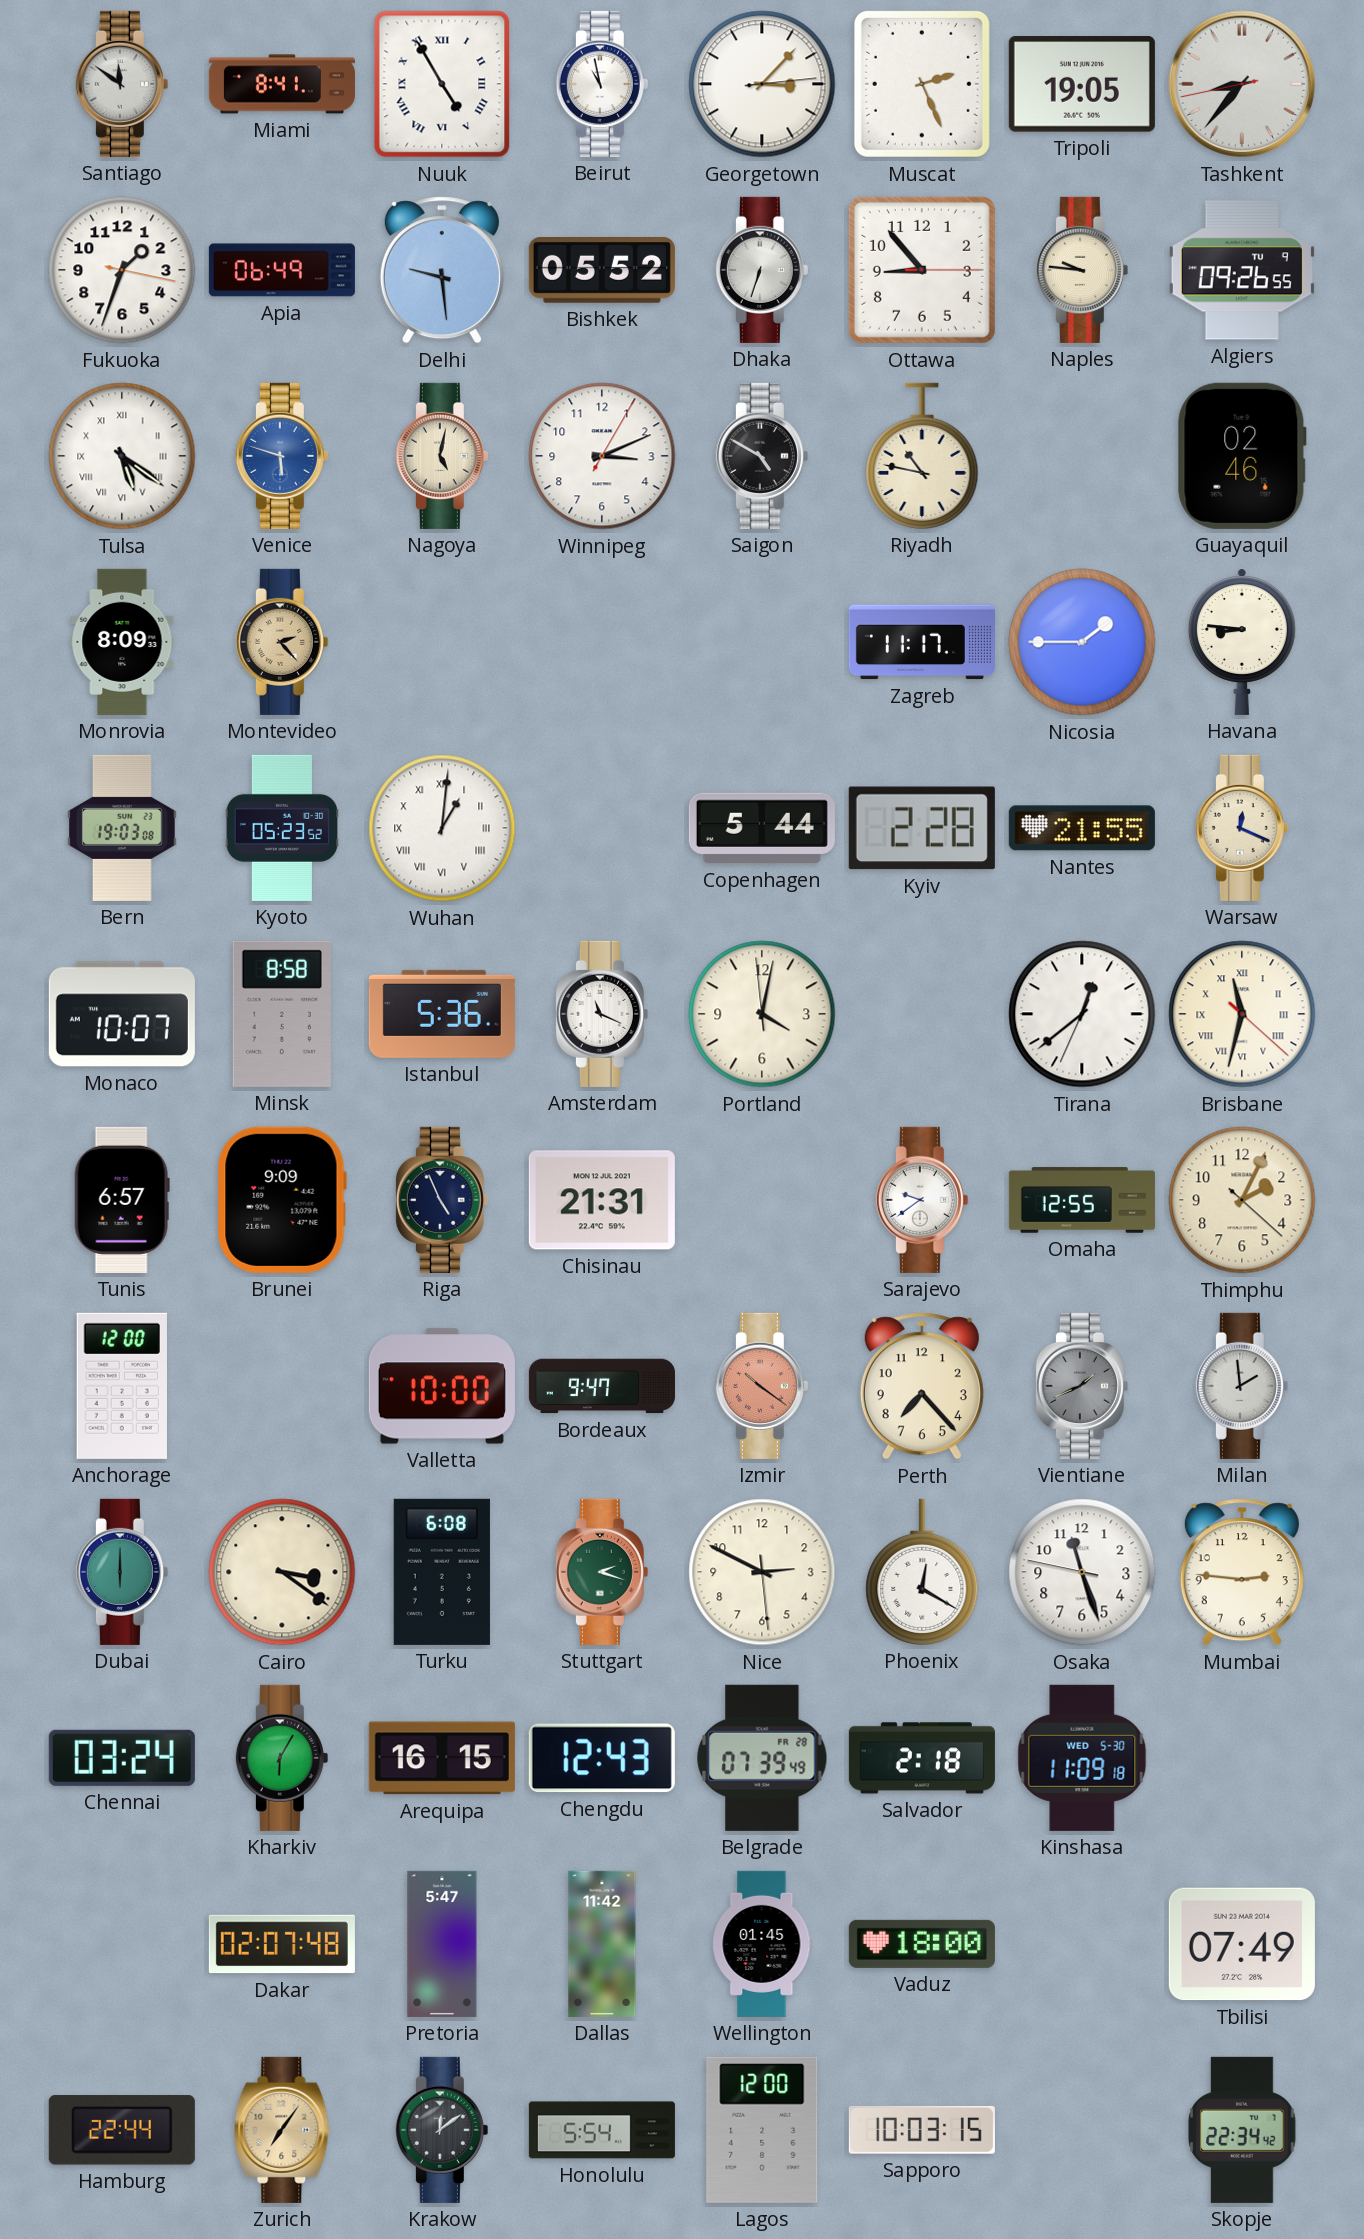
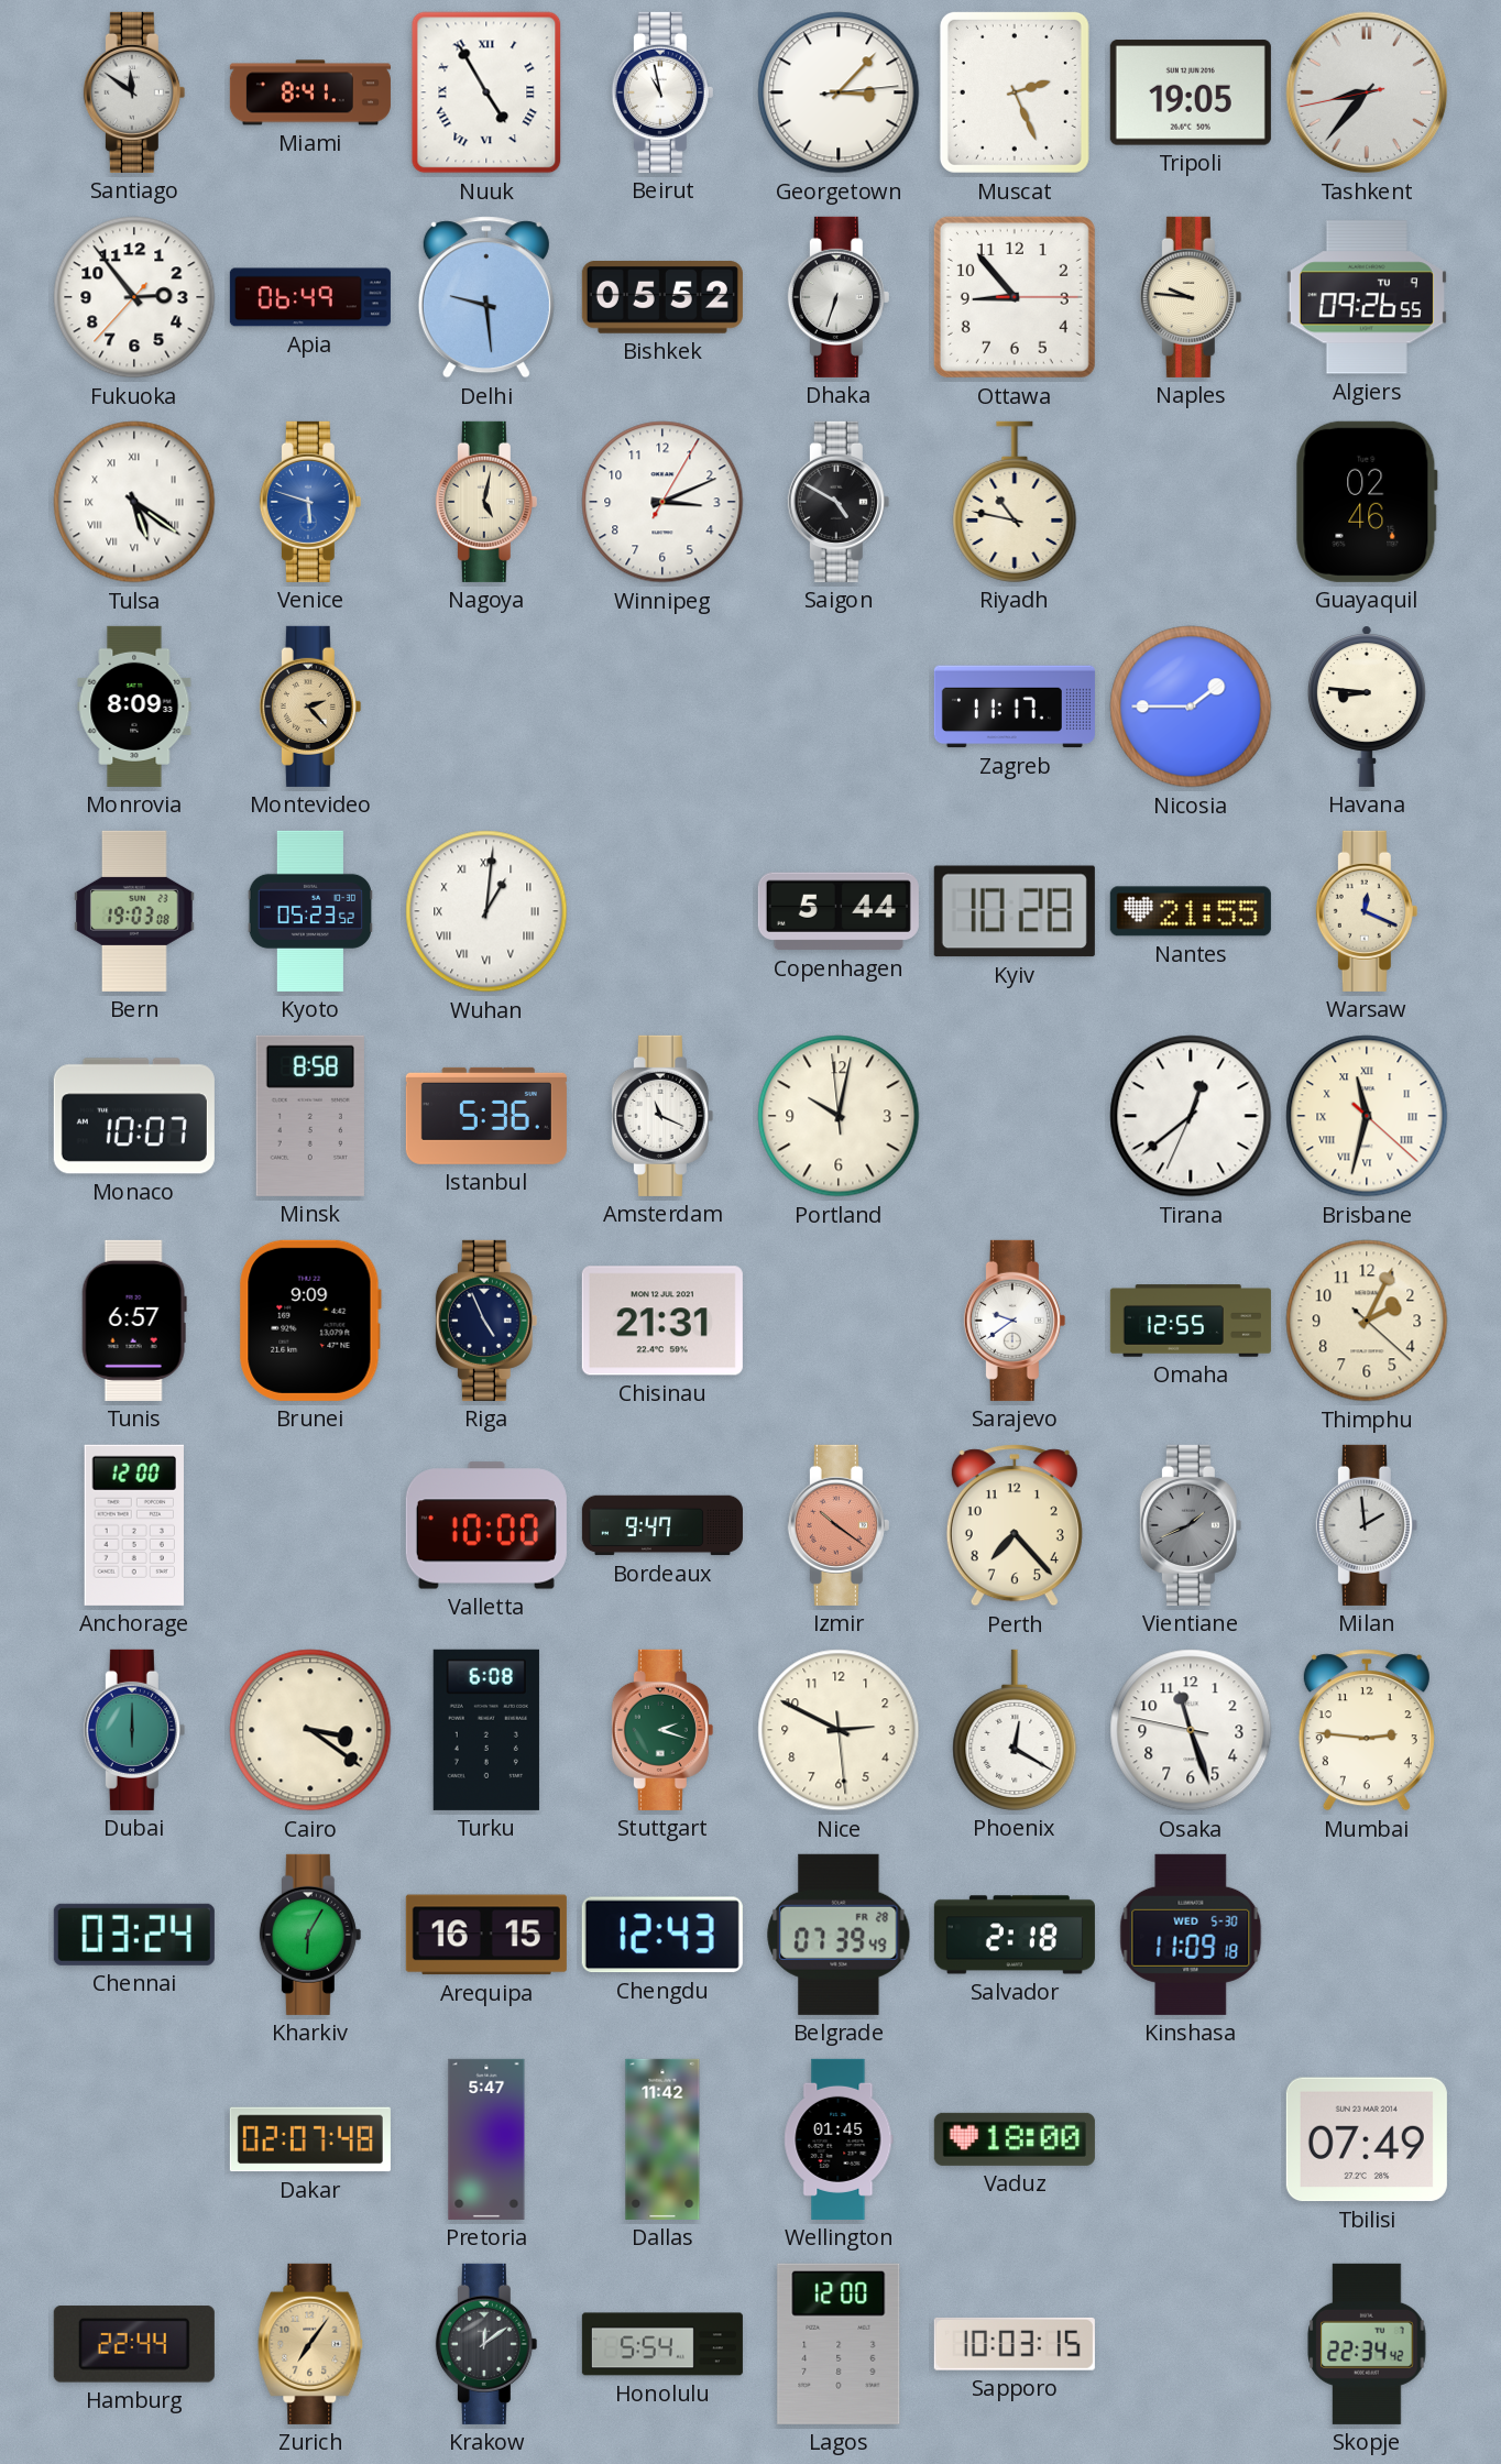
Fukuoka: 1:33 -> 2:53
Kyiv: 2:28 -> 10:28
Portland: 4:01 -> 10:01
